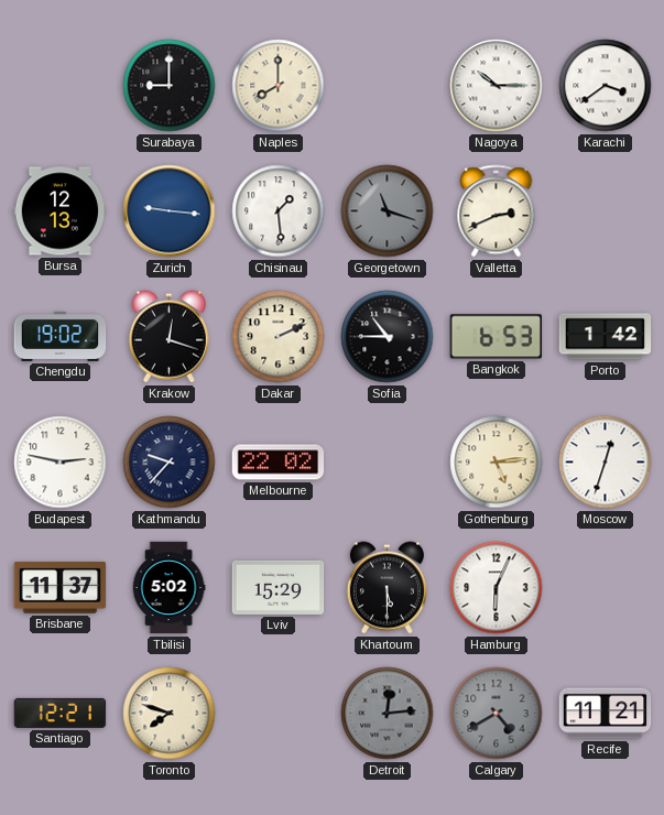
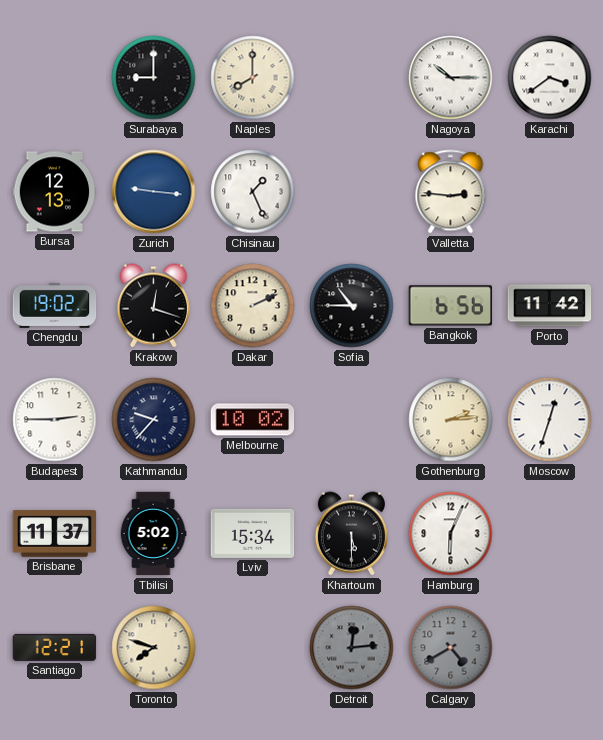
Chisinau: 1:29 -> 1:26
Georgetown: 11:18 -> none
Valletta: 2:41 -> 2:46
Bangkok: 6:53 -> 6:56
Porto: 1:42 -> 11:42
Budapest: 2:47 -> 2:45
Melbourne: 22:02 -> 10:02
Gothenburg: 5:14 -> 2:14
Lviv: 15:29 -> 15:34
Recife: 11:21 -> none
